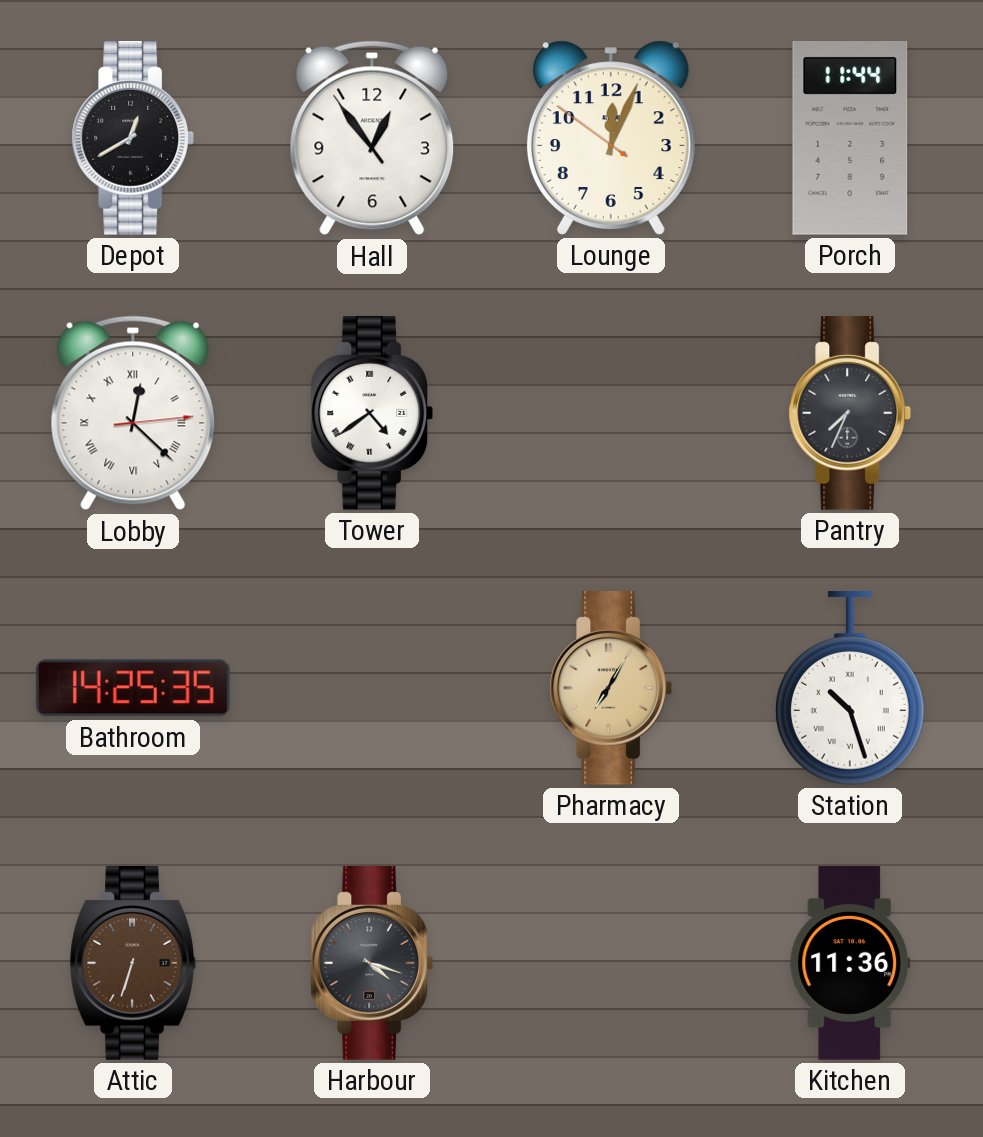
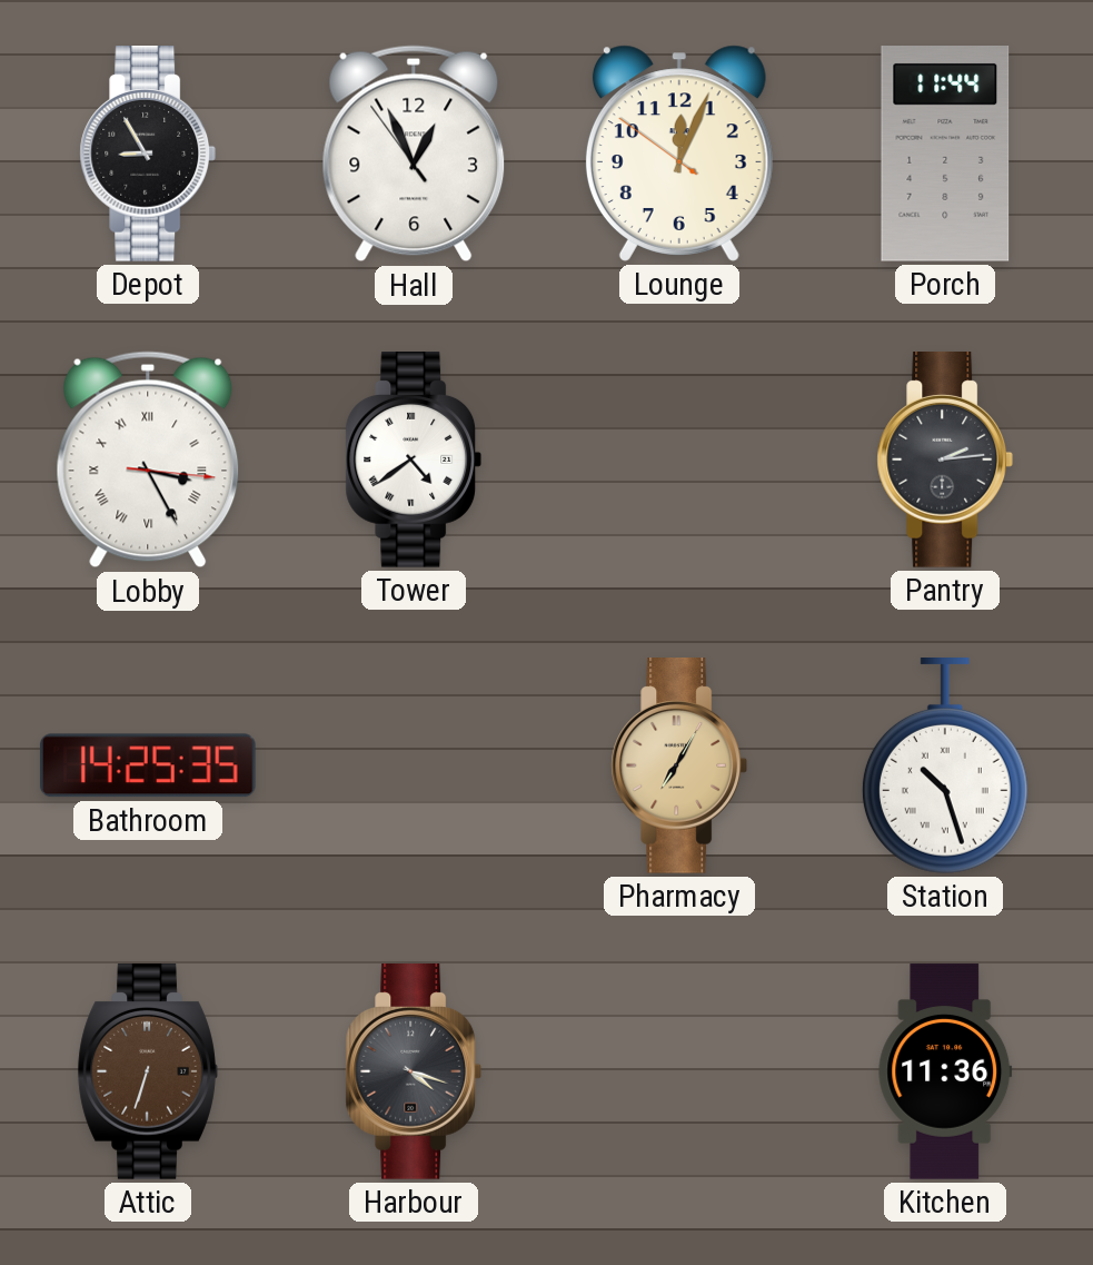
Depot: 12:40 -> 8:55
Hall: 12:53 -> 12:55
Lobby: 12:22 -> 3:25
Pantry: 7:34 -> 2:14
